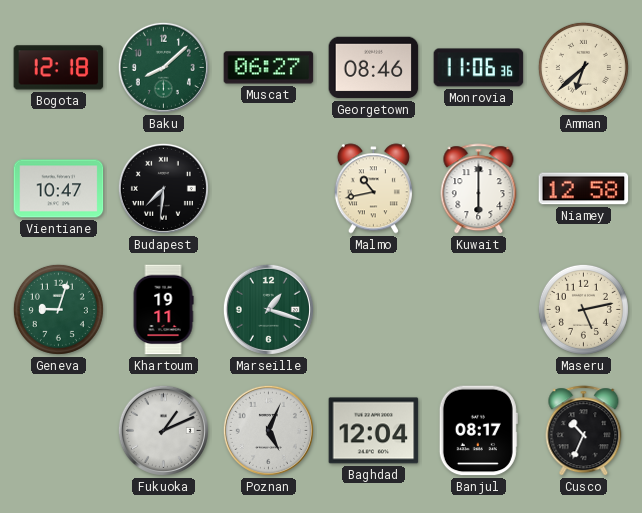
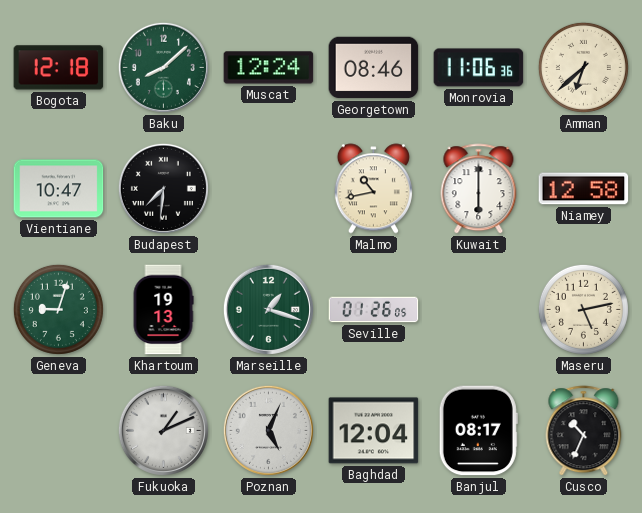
Muscat: 06:27 -> 12:24
Khartoum: 19:11 -> 19:13
Seville: none -> 01:26
